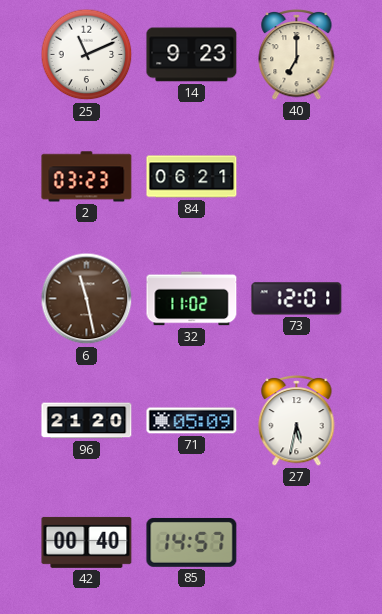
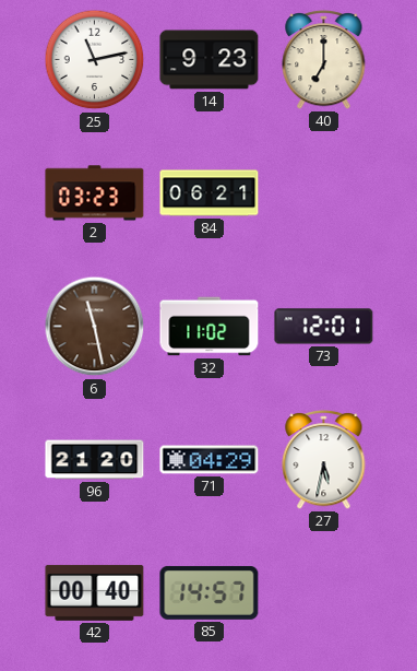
25: 11:11 -> 11:13
71: 05:09 -> 04:29
